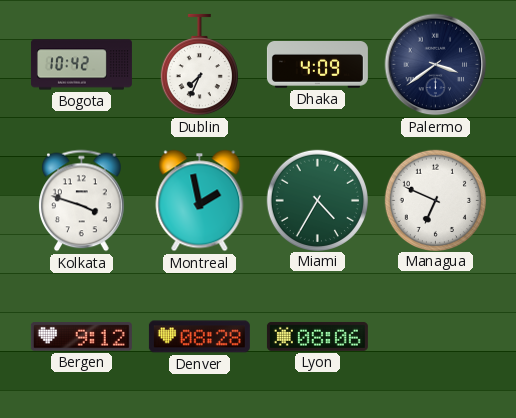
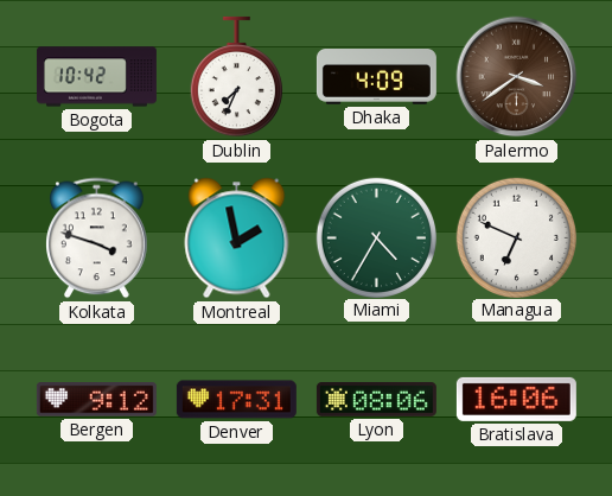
Palermo dial: navy -> brown
Denver: 08:28 -> 17:31
Bratislava: none -> 16:06
